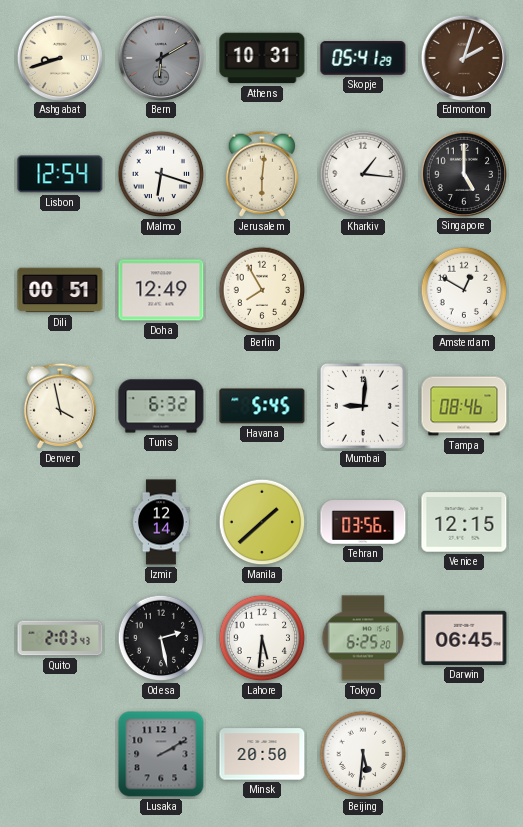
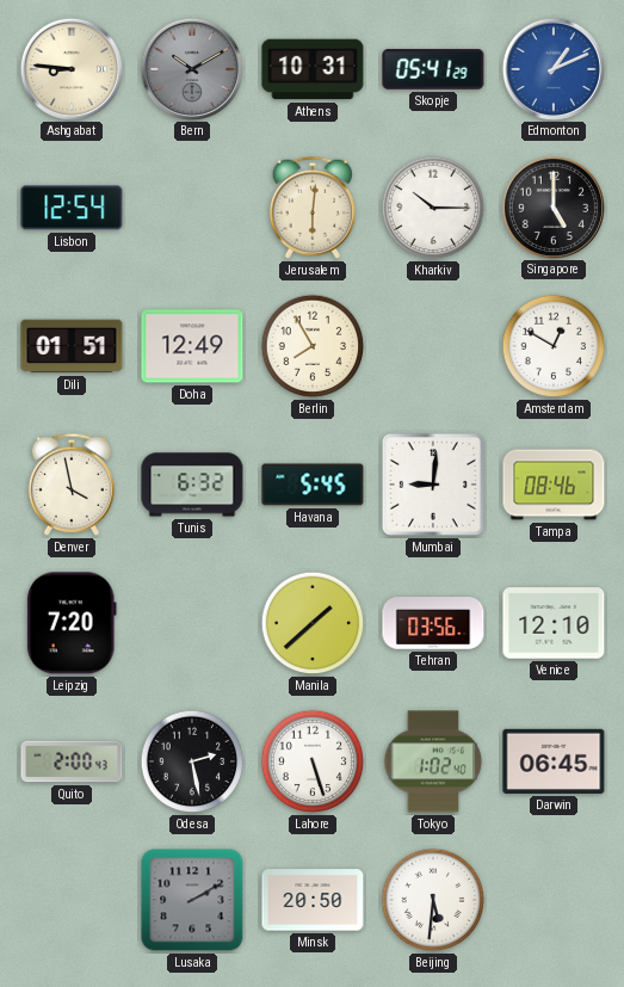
Ashgabat: 8:42 -> 8:46
Bern: 6:10 -> 10:10
Edmonton: 2:03 -> 1:11
Edmonton dial: brown -> blue
Malmo: 6:18 -> none
Kharkiv: 1:16 -> 10:15
Dili: 00:51 -> 01:51
Leipzig: none -> 7:20
Izmir: 12:14 -> none
Venice: 12:15 -> 12:10
Quito: 2:03 -> 2:00
Lahore: 5:31 -> 5:27
Tokyo: 6:25 -> 1:02
